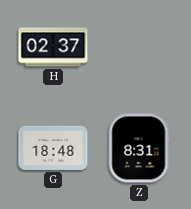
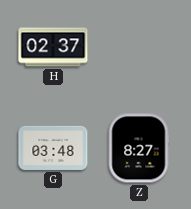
G: 18:48 -> 03:48
Z: 8:31 -> 8:27
